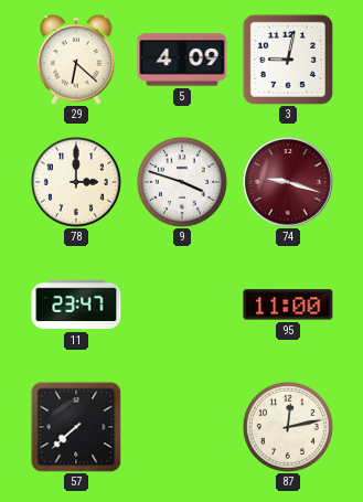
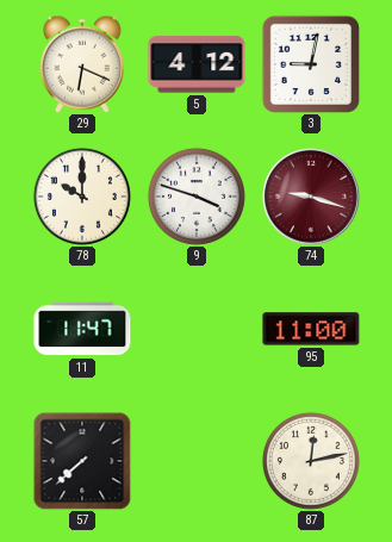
29: 6:22 -> 6:19
5: 4:09 -> 4:12
78: 3:00 -> 10:00
11: 23:47 -> 11:47
